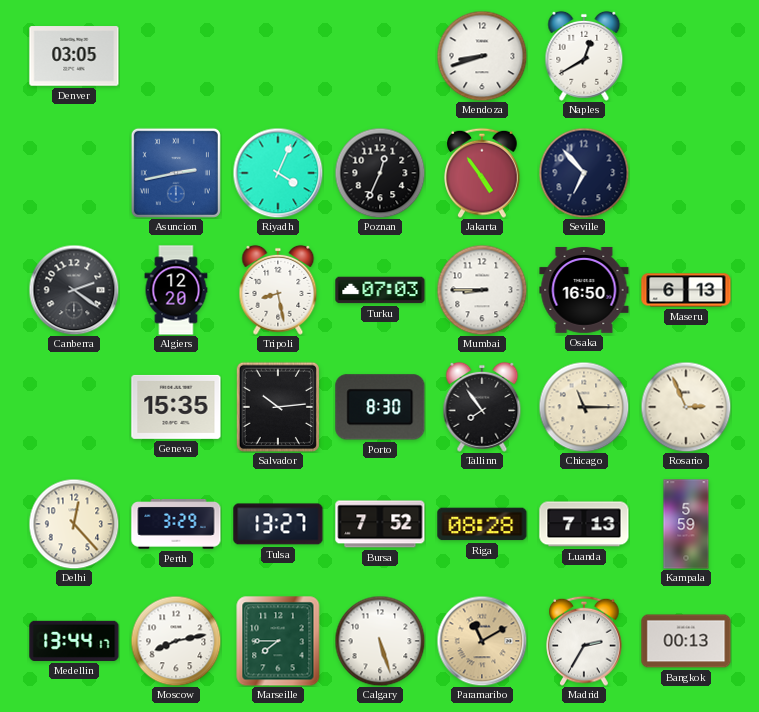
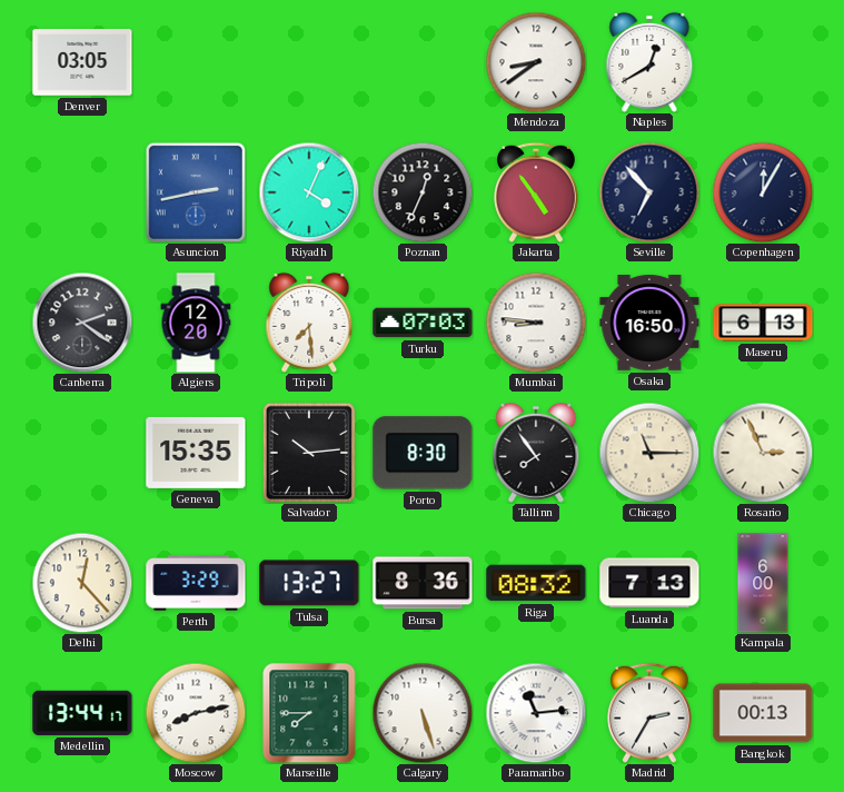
Mendoza: 8:42 -> 8:39
Copenhagen: none -> 12:05
Tripoli: 8:28 -> 7:29
Mumbai: 8:45 -> 8:46
Bursa: 7:52 -> 8:36
Riga: 08:28 -> 08:32
Kampala: 5:59 -> 6:00
Paramaribo: 11:10 -> 11:14
Paramaribo dial: champagne -> white
